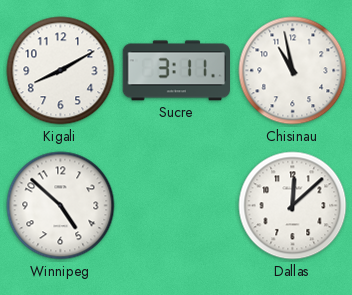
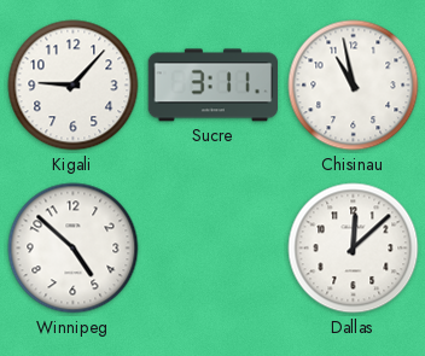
Kigali: 8:10 -> 9:07
